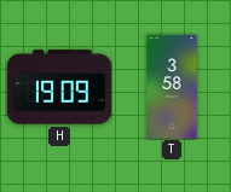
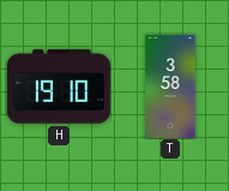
H: 19:09 -> 19:10
